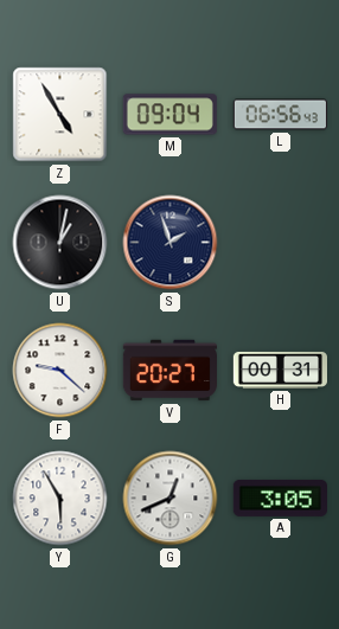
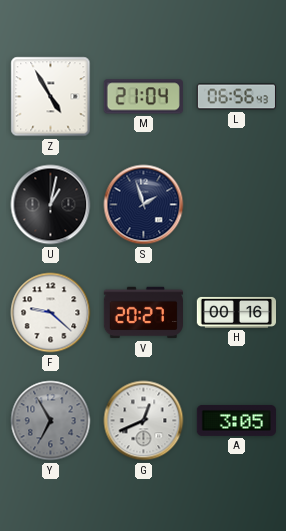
M: 09:04 -> 21:04
H: 00:31 -> 00:16
Y: 5:55 -> 6:55
Y dial: white -> grey
